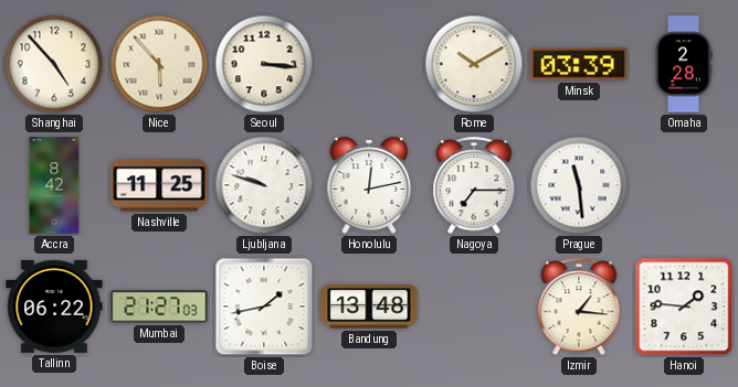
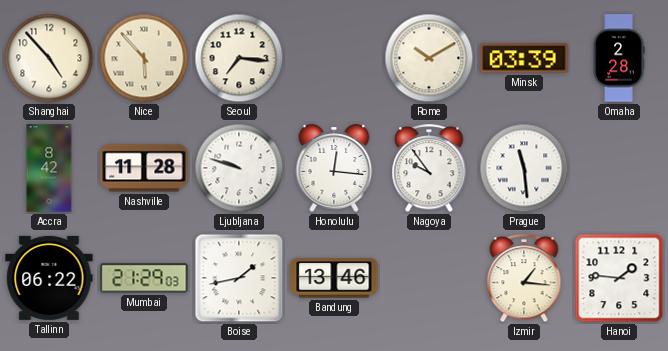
Seoul: 3:16 -> 7:16
Nashville: 11:25 -> 11:28
Honolulu: 12:13 -> 12:16
Nagoya: 7:15 -> 9:54
Mumbai: 21:27 -> 21:29
Bandung: 13:48 -> 13:46
